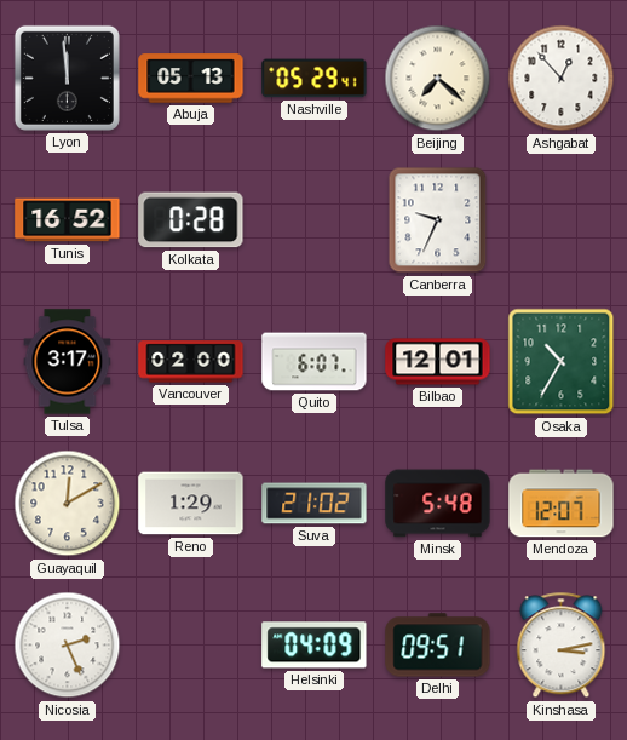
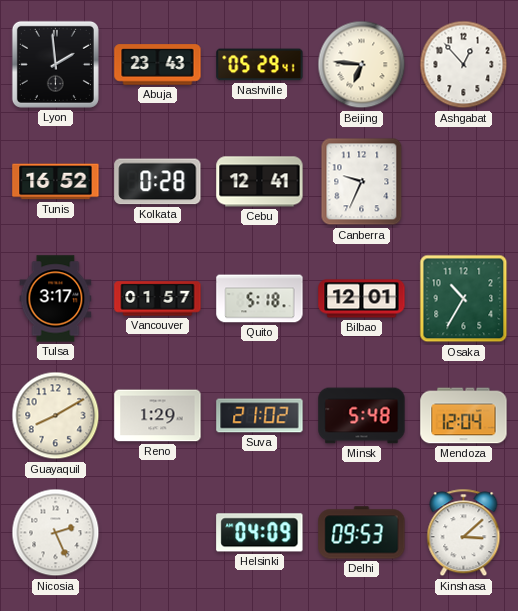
Lyon: 11:59 -> 1:59
Abuja: 05:13 -> 23:43
Beijing: 7:22 -> 6:46
Cebu: none -> 12:41
Vancouver: 02:00 -> 01:57
Quito: 6:07 -> 5:18
Guayaquil: 12:10 -> 8:10
Mendoza: 12:07 -> 12:04
Delhi: 09:51 -> 09:53
Kinshasa: 3:13 -> 3:08
